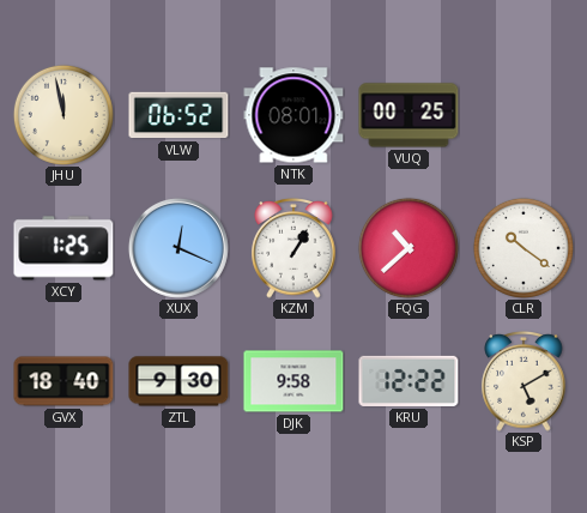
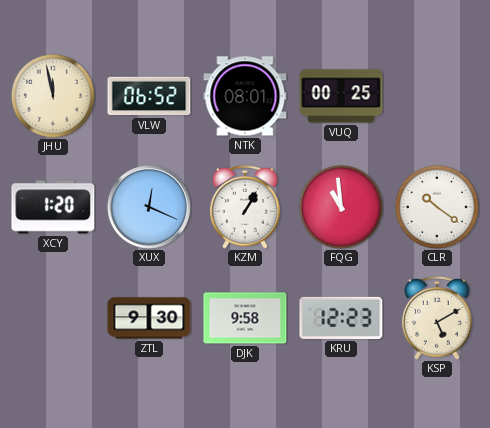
XCY: 1:25 -> 1:20
FQG: 10:38 -> 10:59
GVX: 18:40 -> none
KRU: 12:22 -> 12:23
